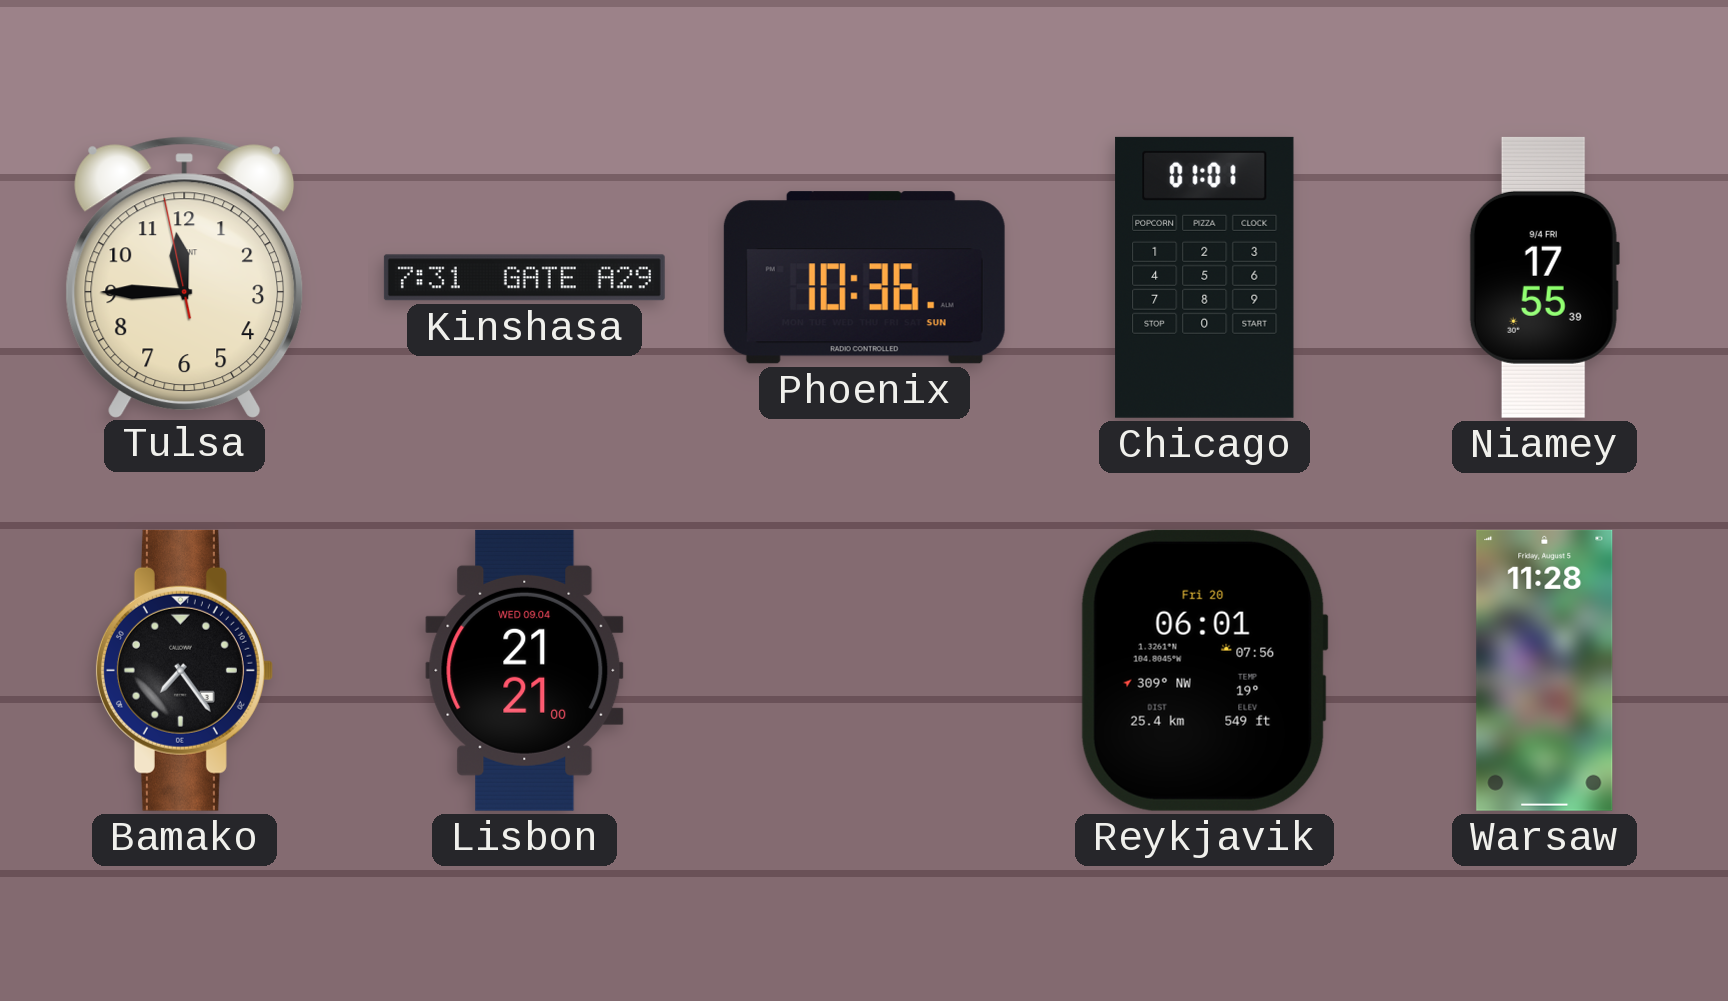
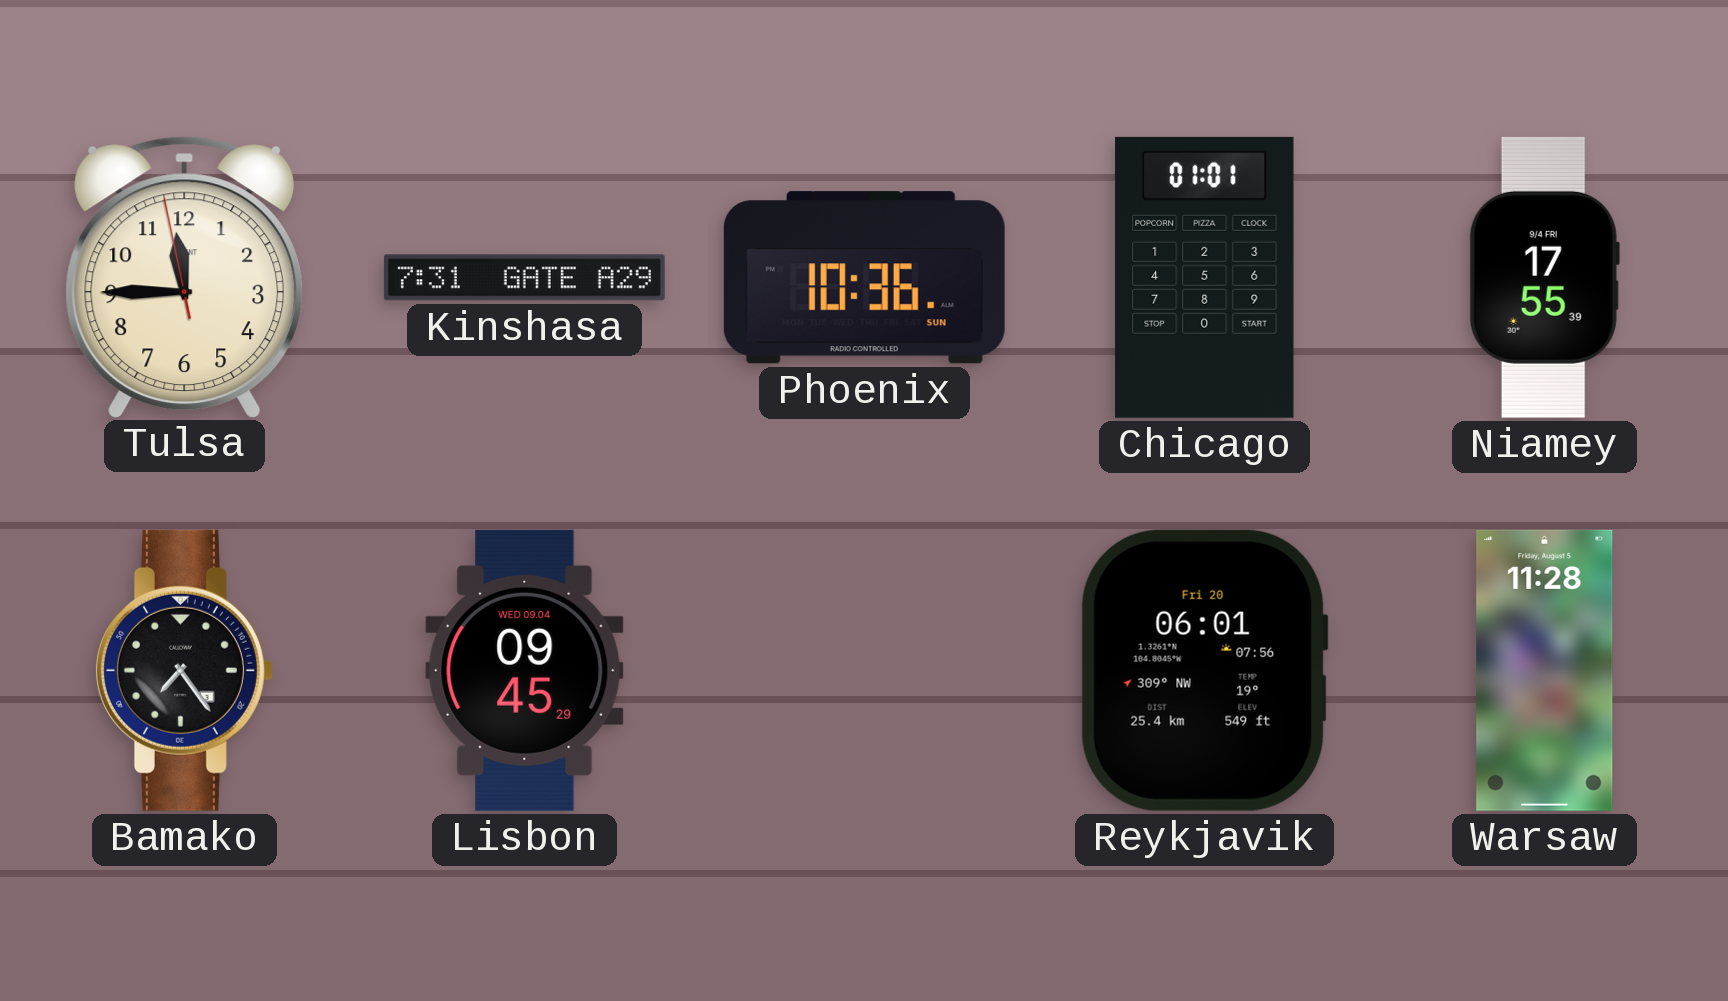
Lisbon: 21:21 -> 09:45
